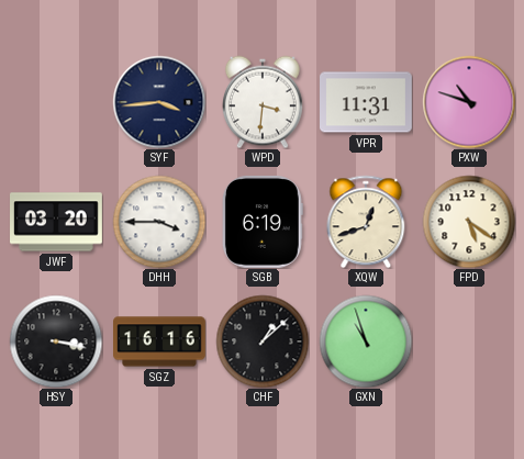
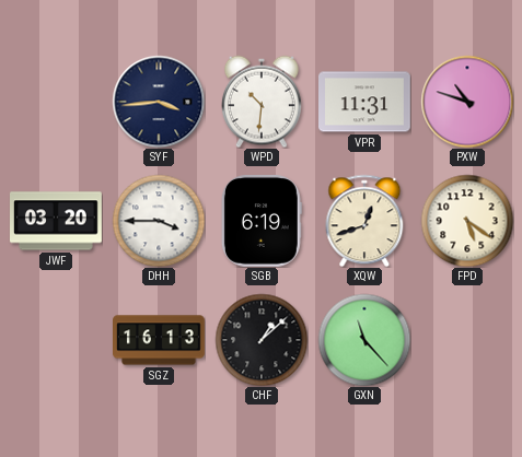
WPD: 3:31 -> 10:31
HSY: 3:17 -> none
SGZ: 16:16 -> 16:13
GXN: 10:57 -> 11:23
